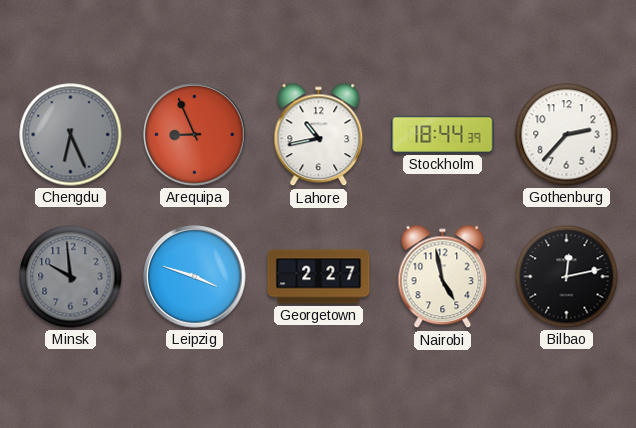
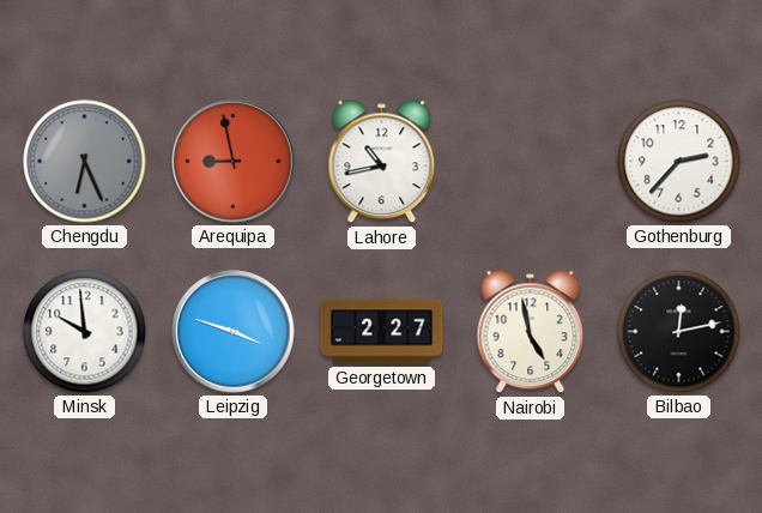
Arequipa: 8:56 -> 8:58
Stockholm: 18:44 -> none
Minsk dial: grey -> white
